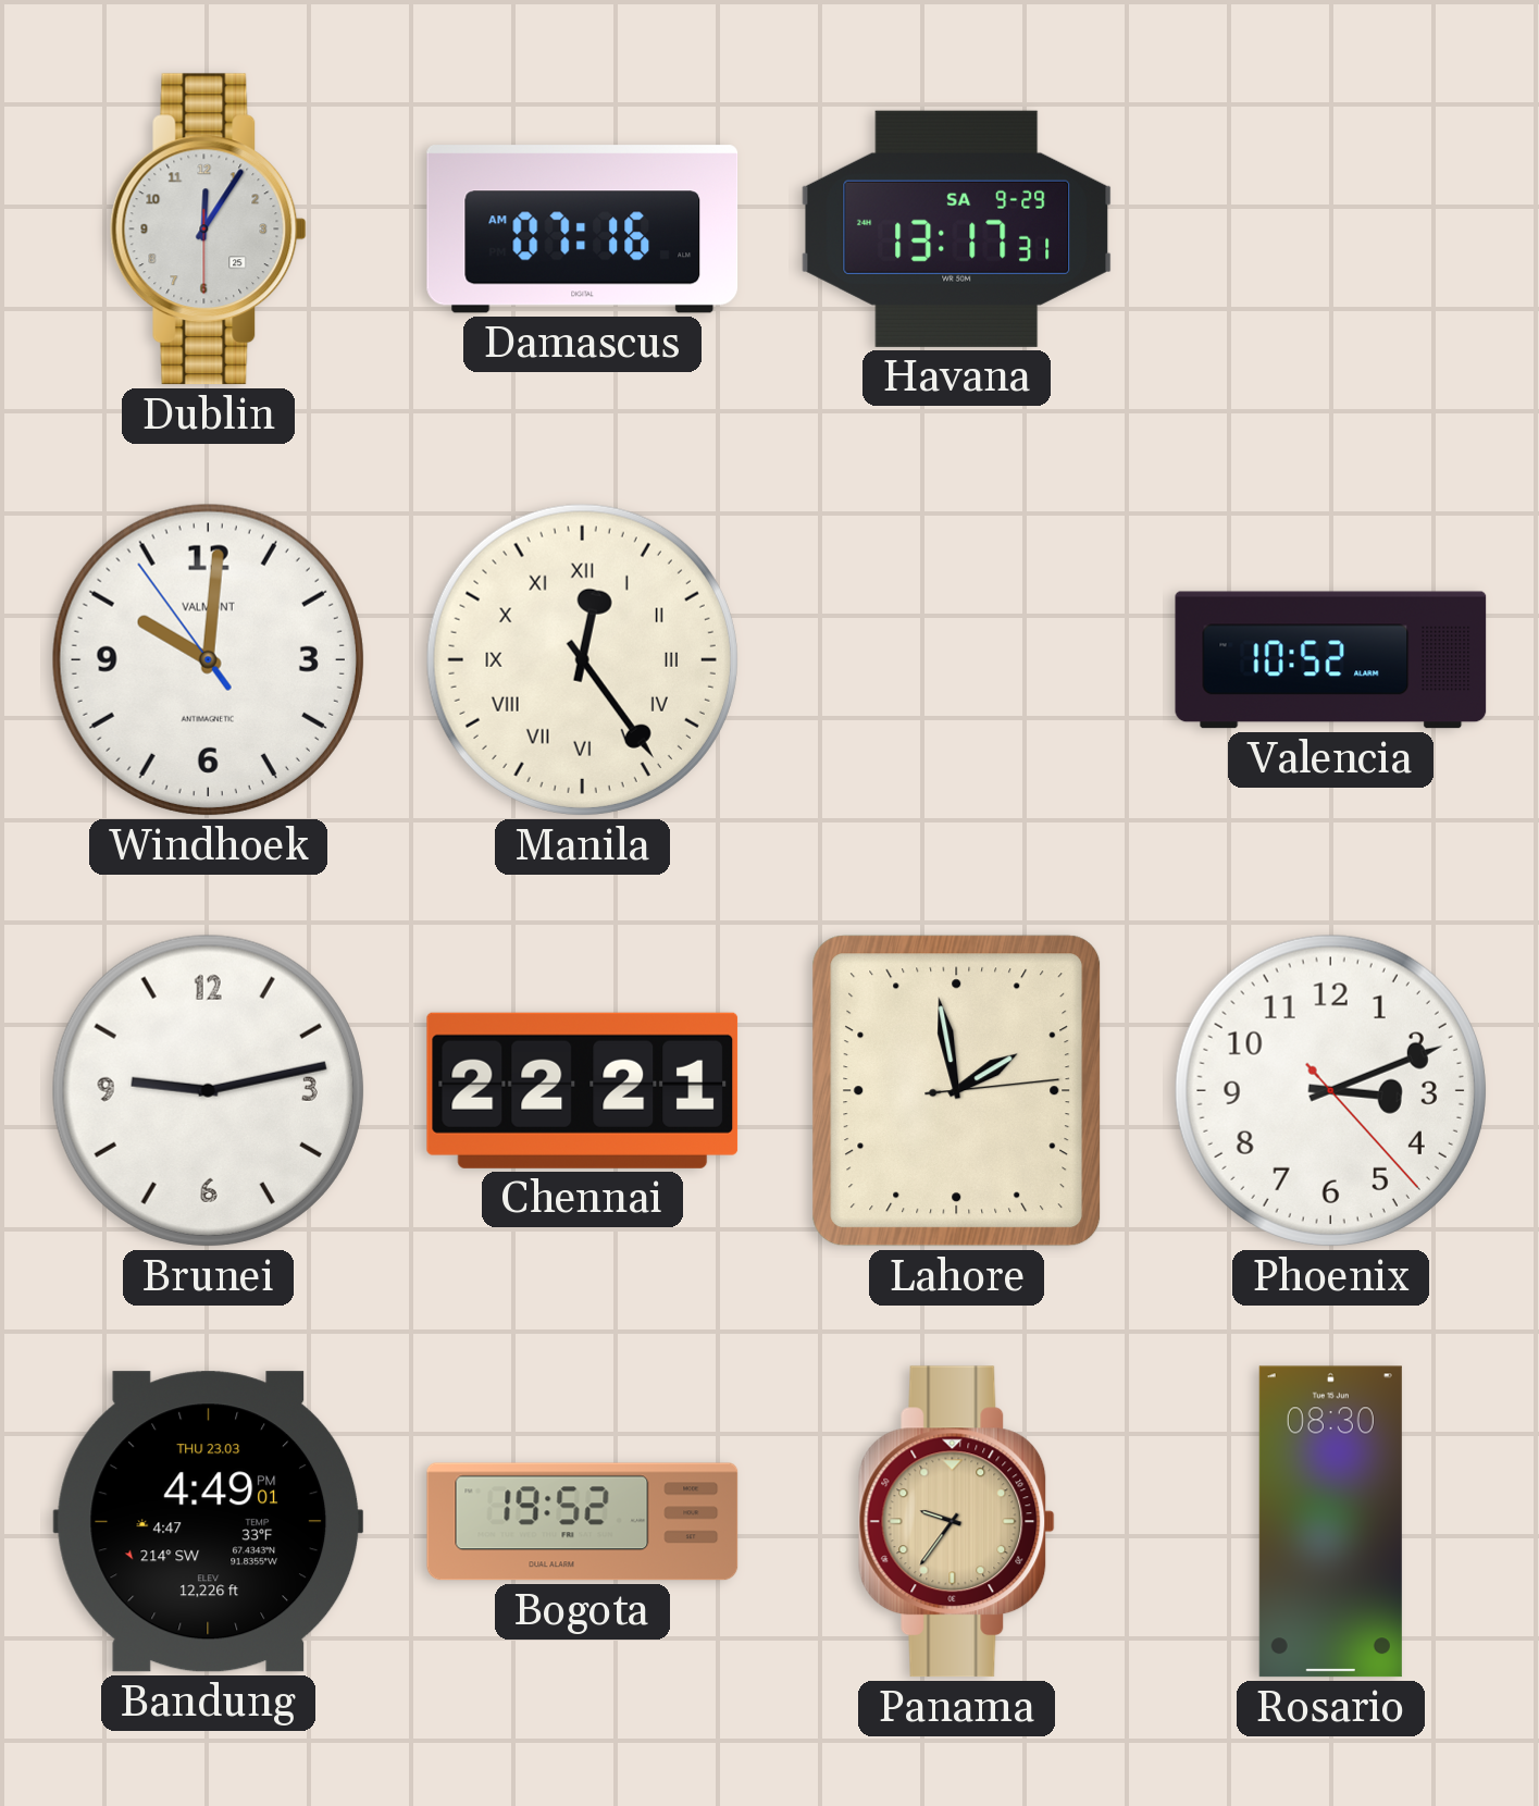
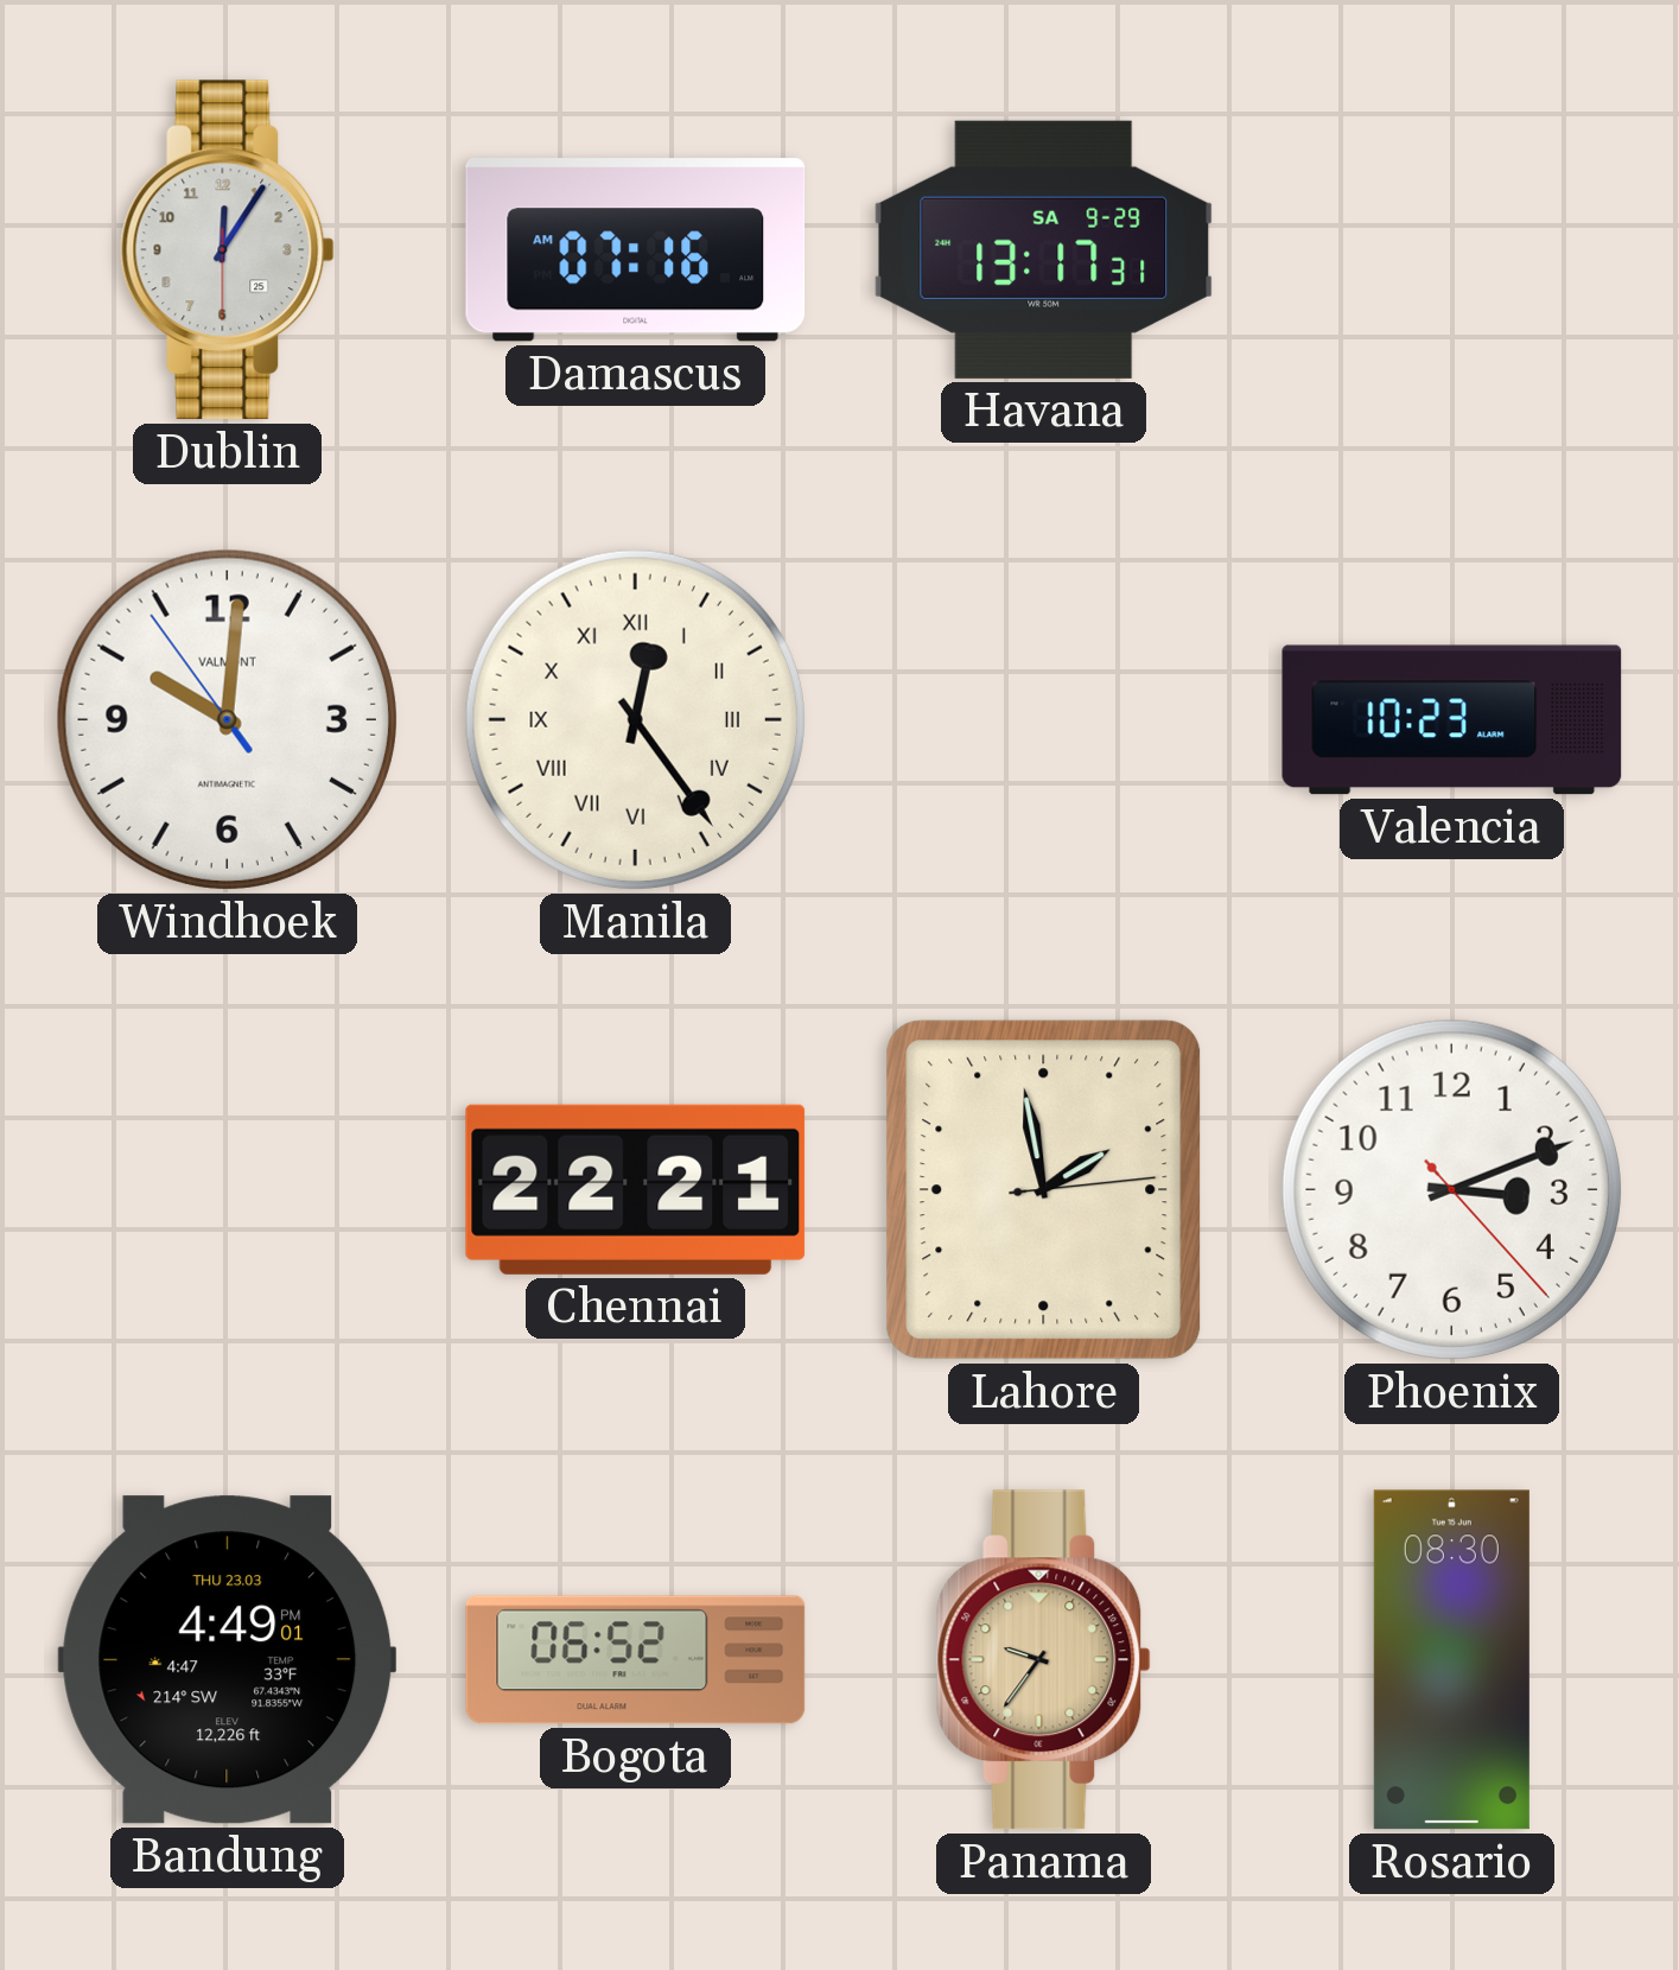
Valencia: 10:52 -> 10:23
Brunei: 9:13 -> none
Bogota: 19:52 -> 06:52
